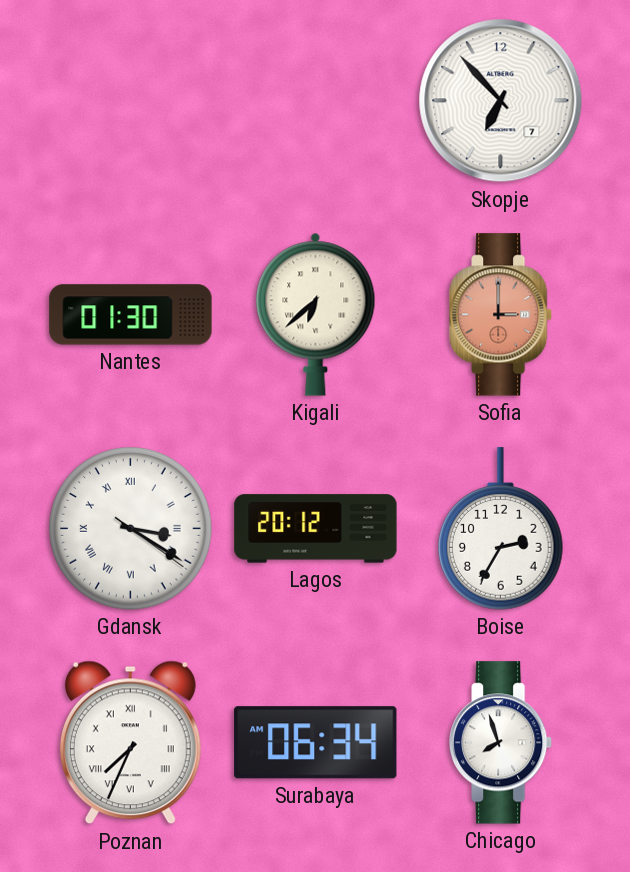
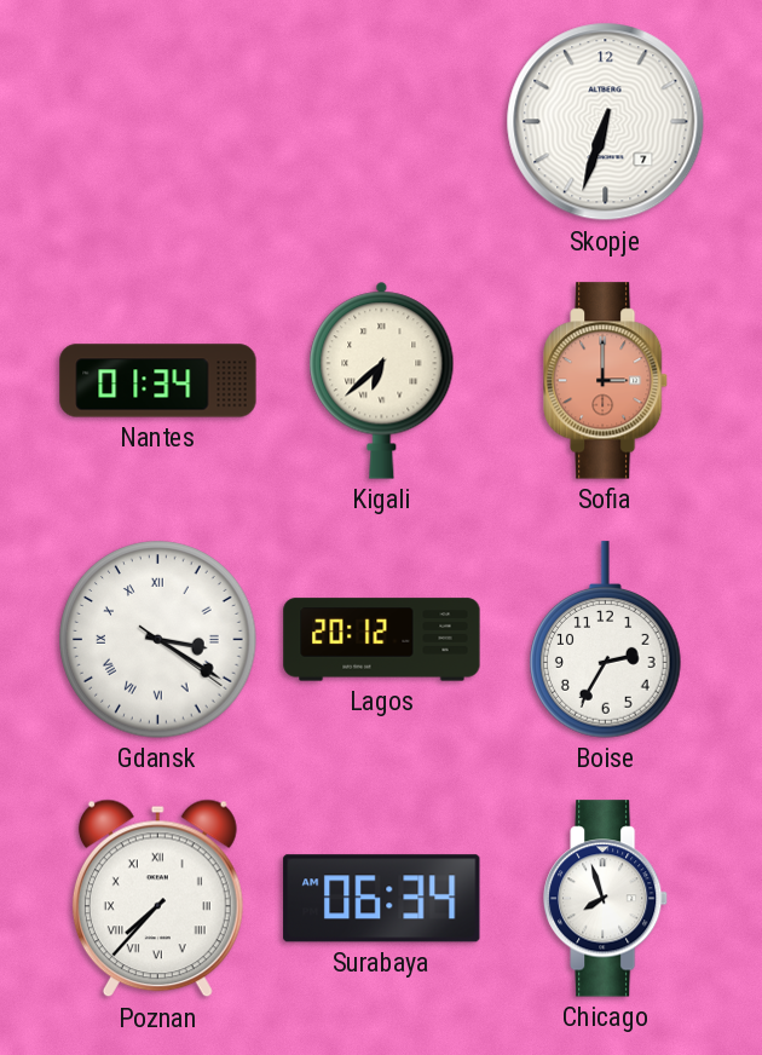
Skopje: 6:53 -> 6:33
Nantes: 01:30 -> 01:34
Poznan: 7:34 -> 7:37
